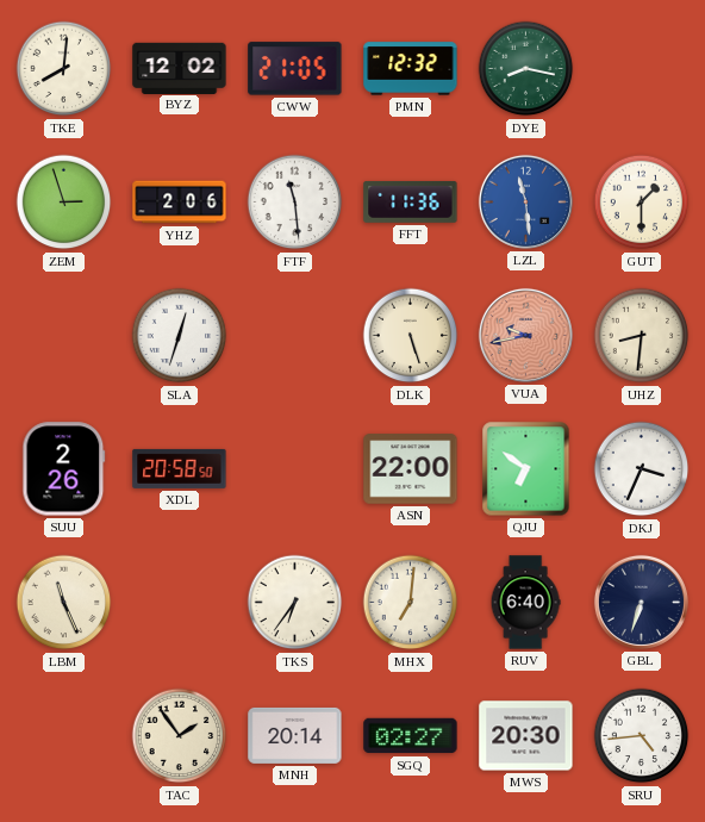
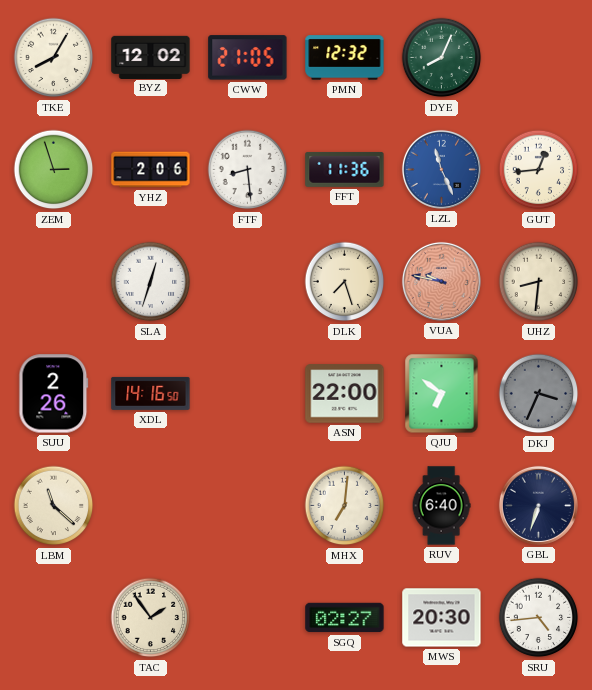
TKE: 8:01 -> 8:05
DYE: 8:17 -> 8:04
FTF: 11:29 -> 8:29
LZL: 11:29 -> 11:26
GUT: 1:30 -> 12:44
DLK: 5:27 -> 7:27
VUA: 9:43 -> 9:47
XDL: 20:58 -> 14:16
DKJ dial: white -> grey
LBM: 11:26 -> 11:22
TKS: 6:36 -> none
MNH: 20:14 -> none
